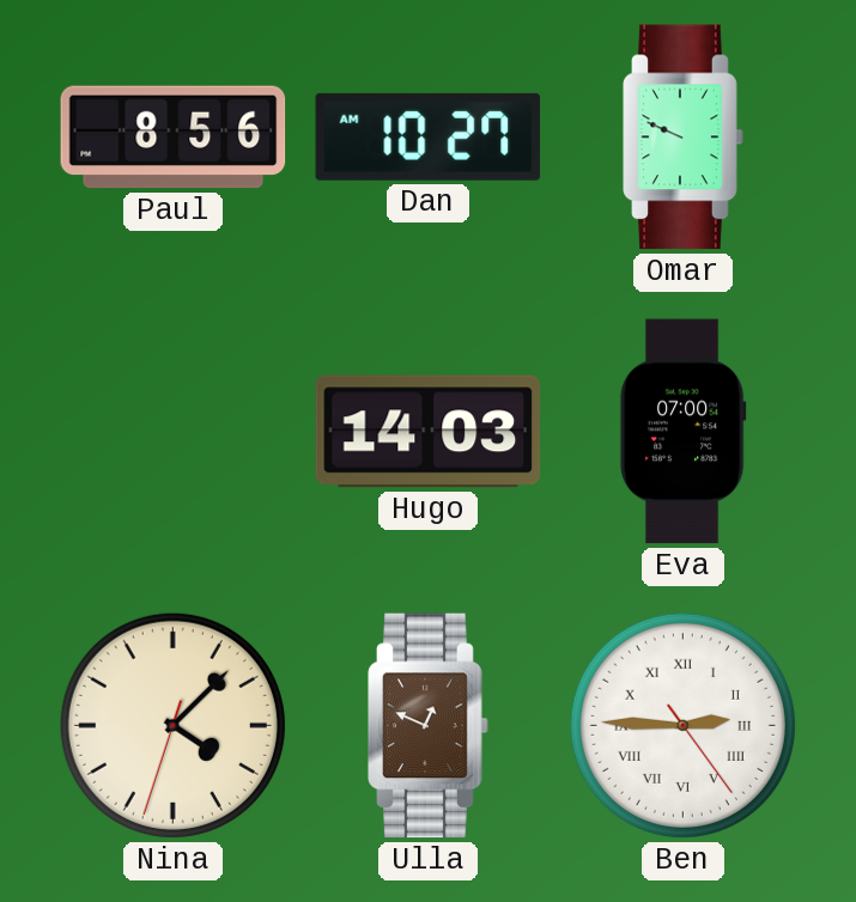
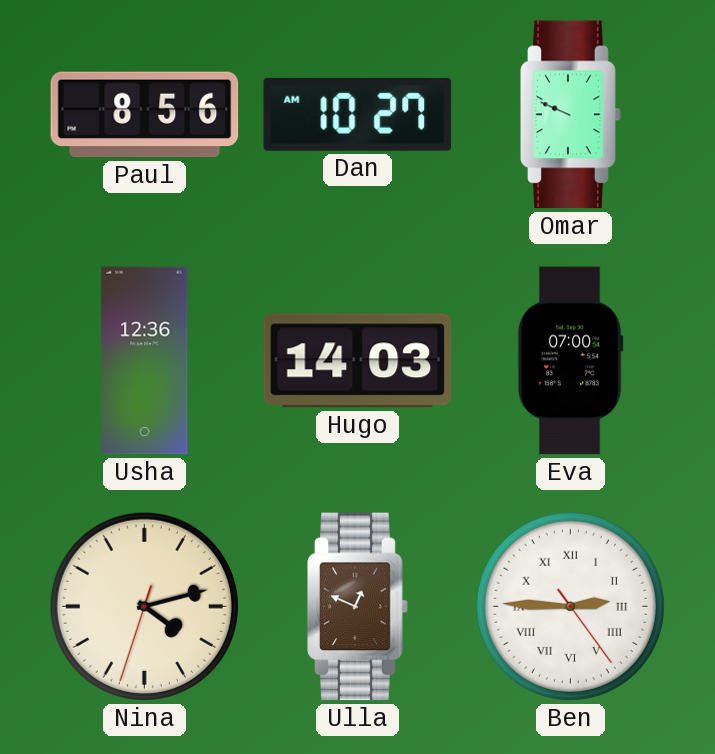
Usha: none -> 12:36
Nina: 4:07 -> 4:12
